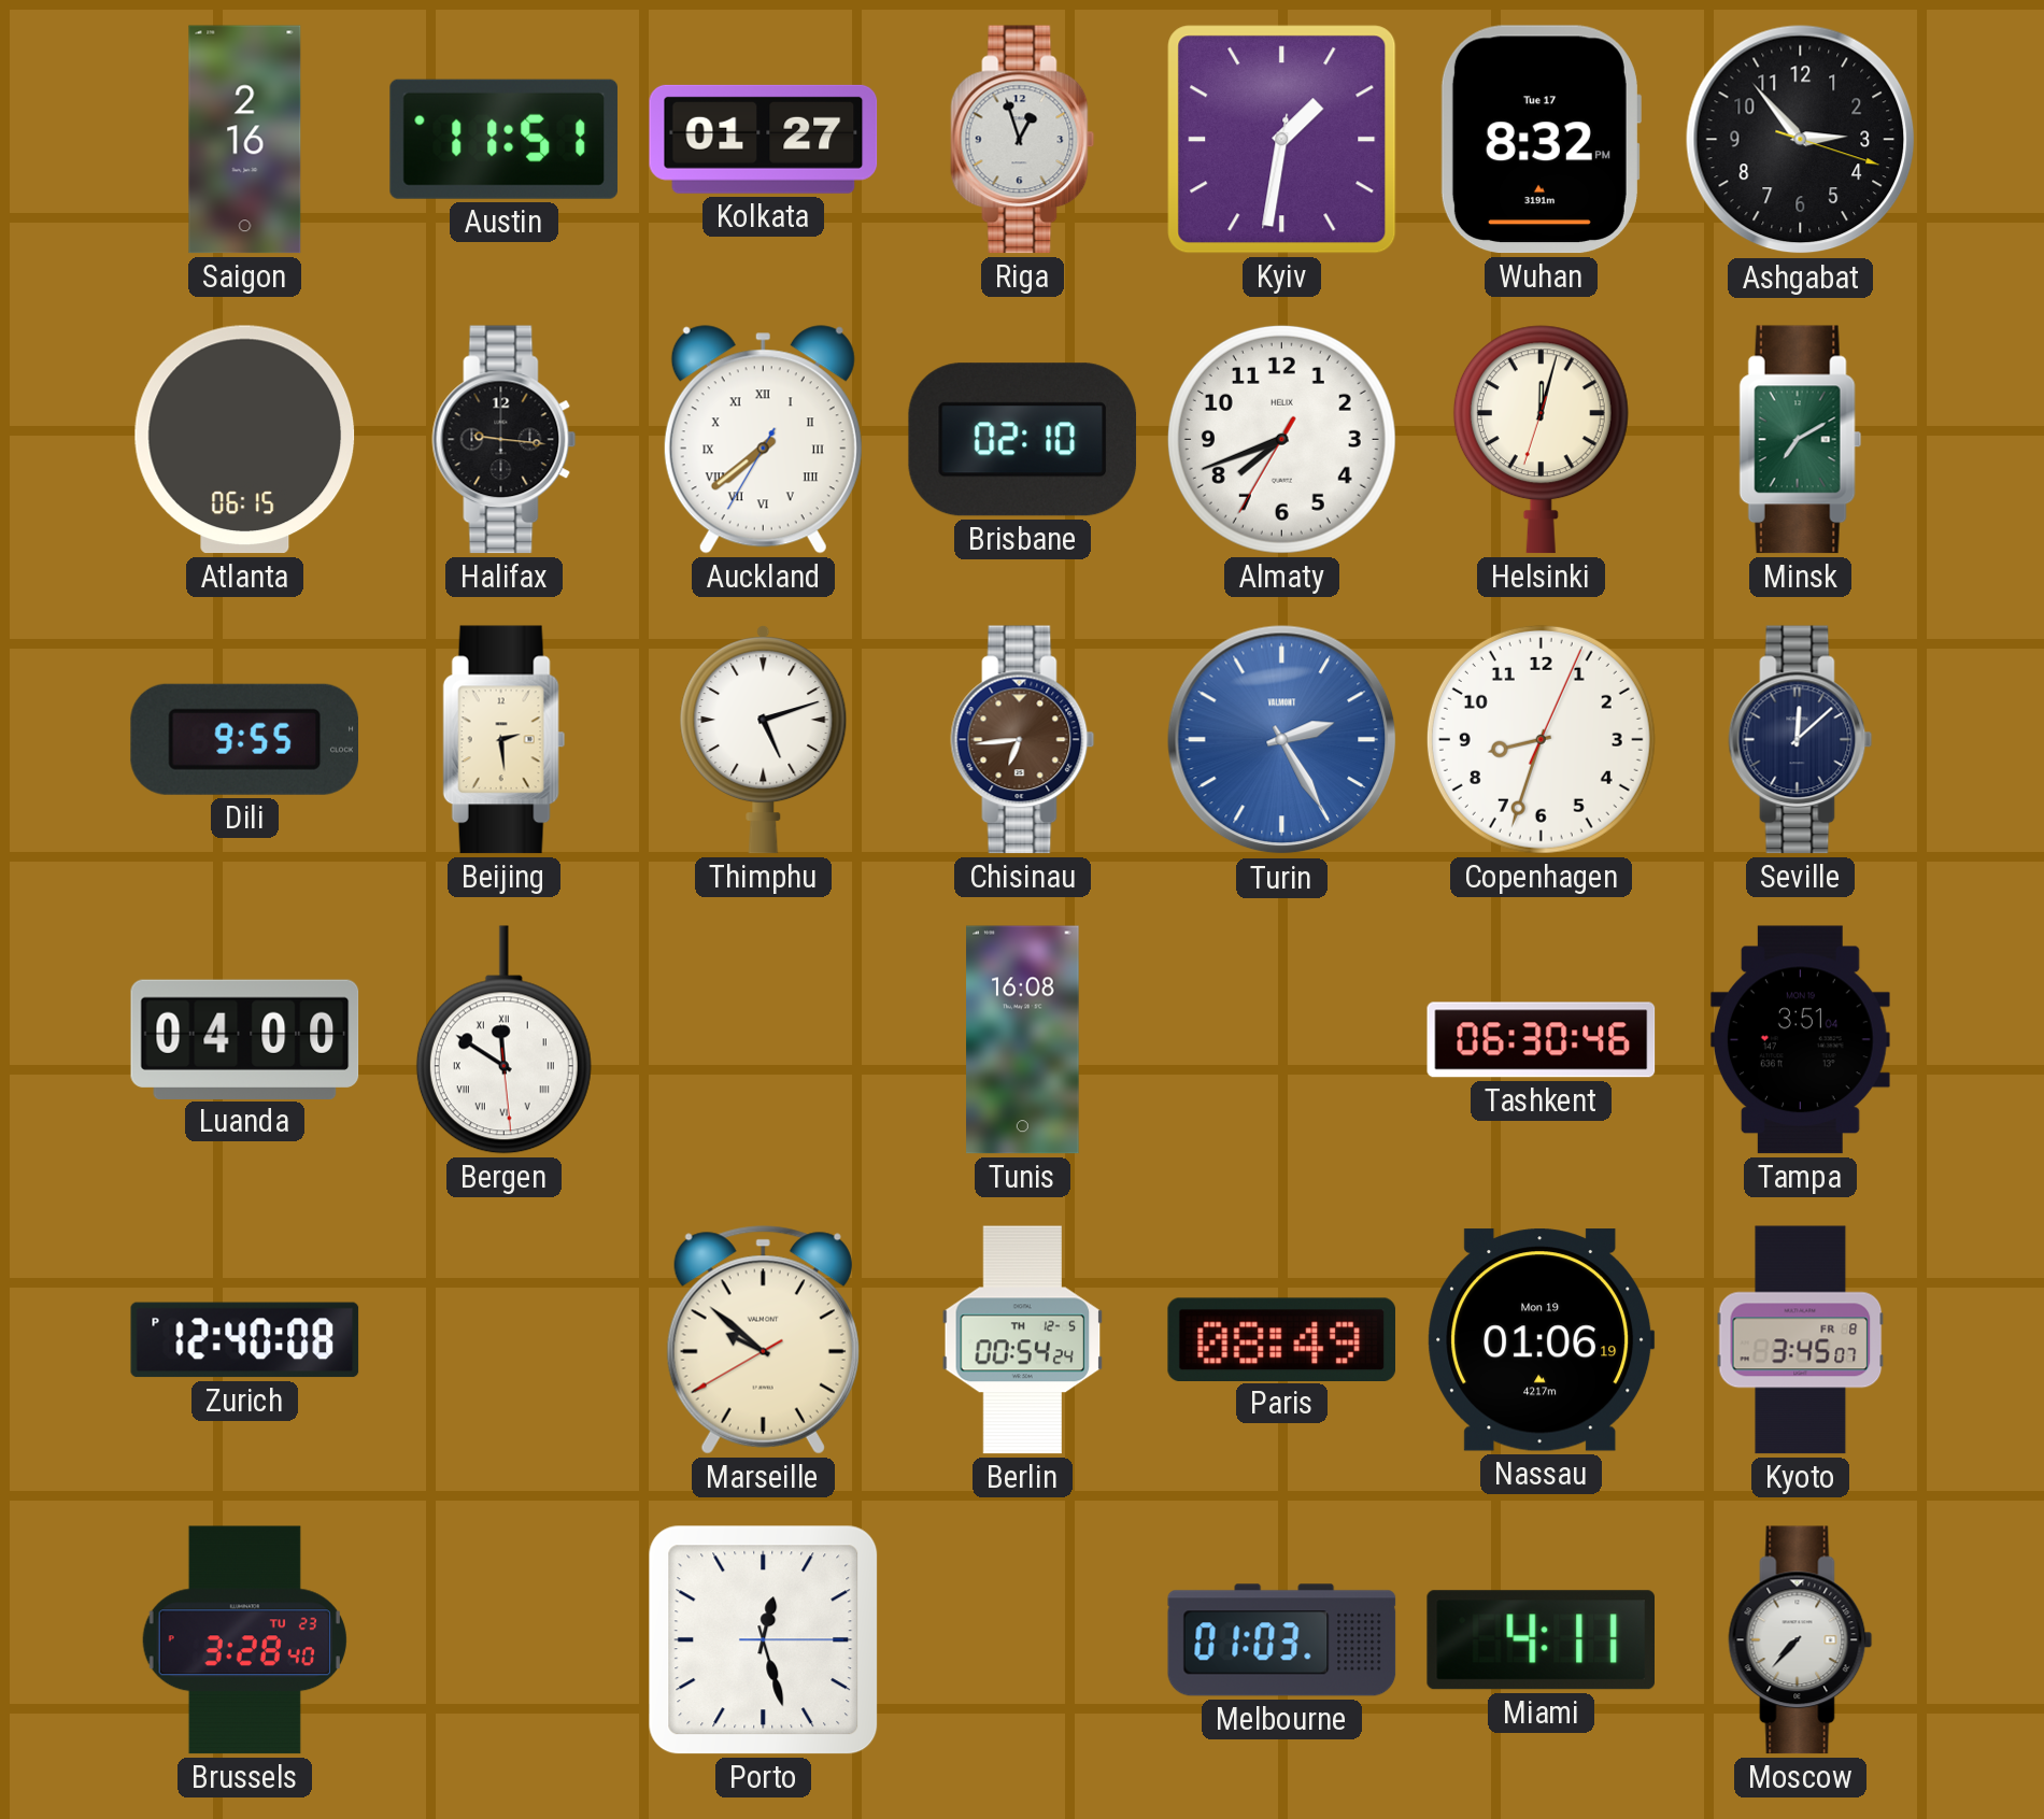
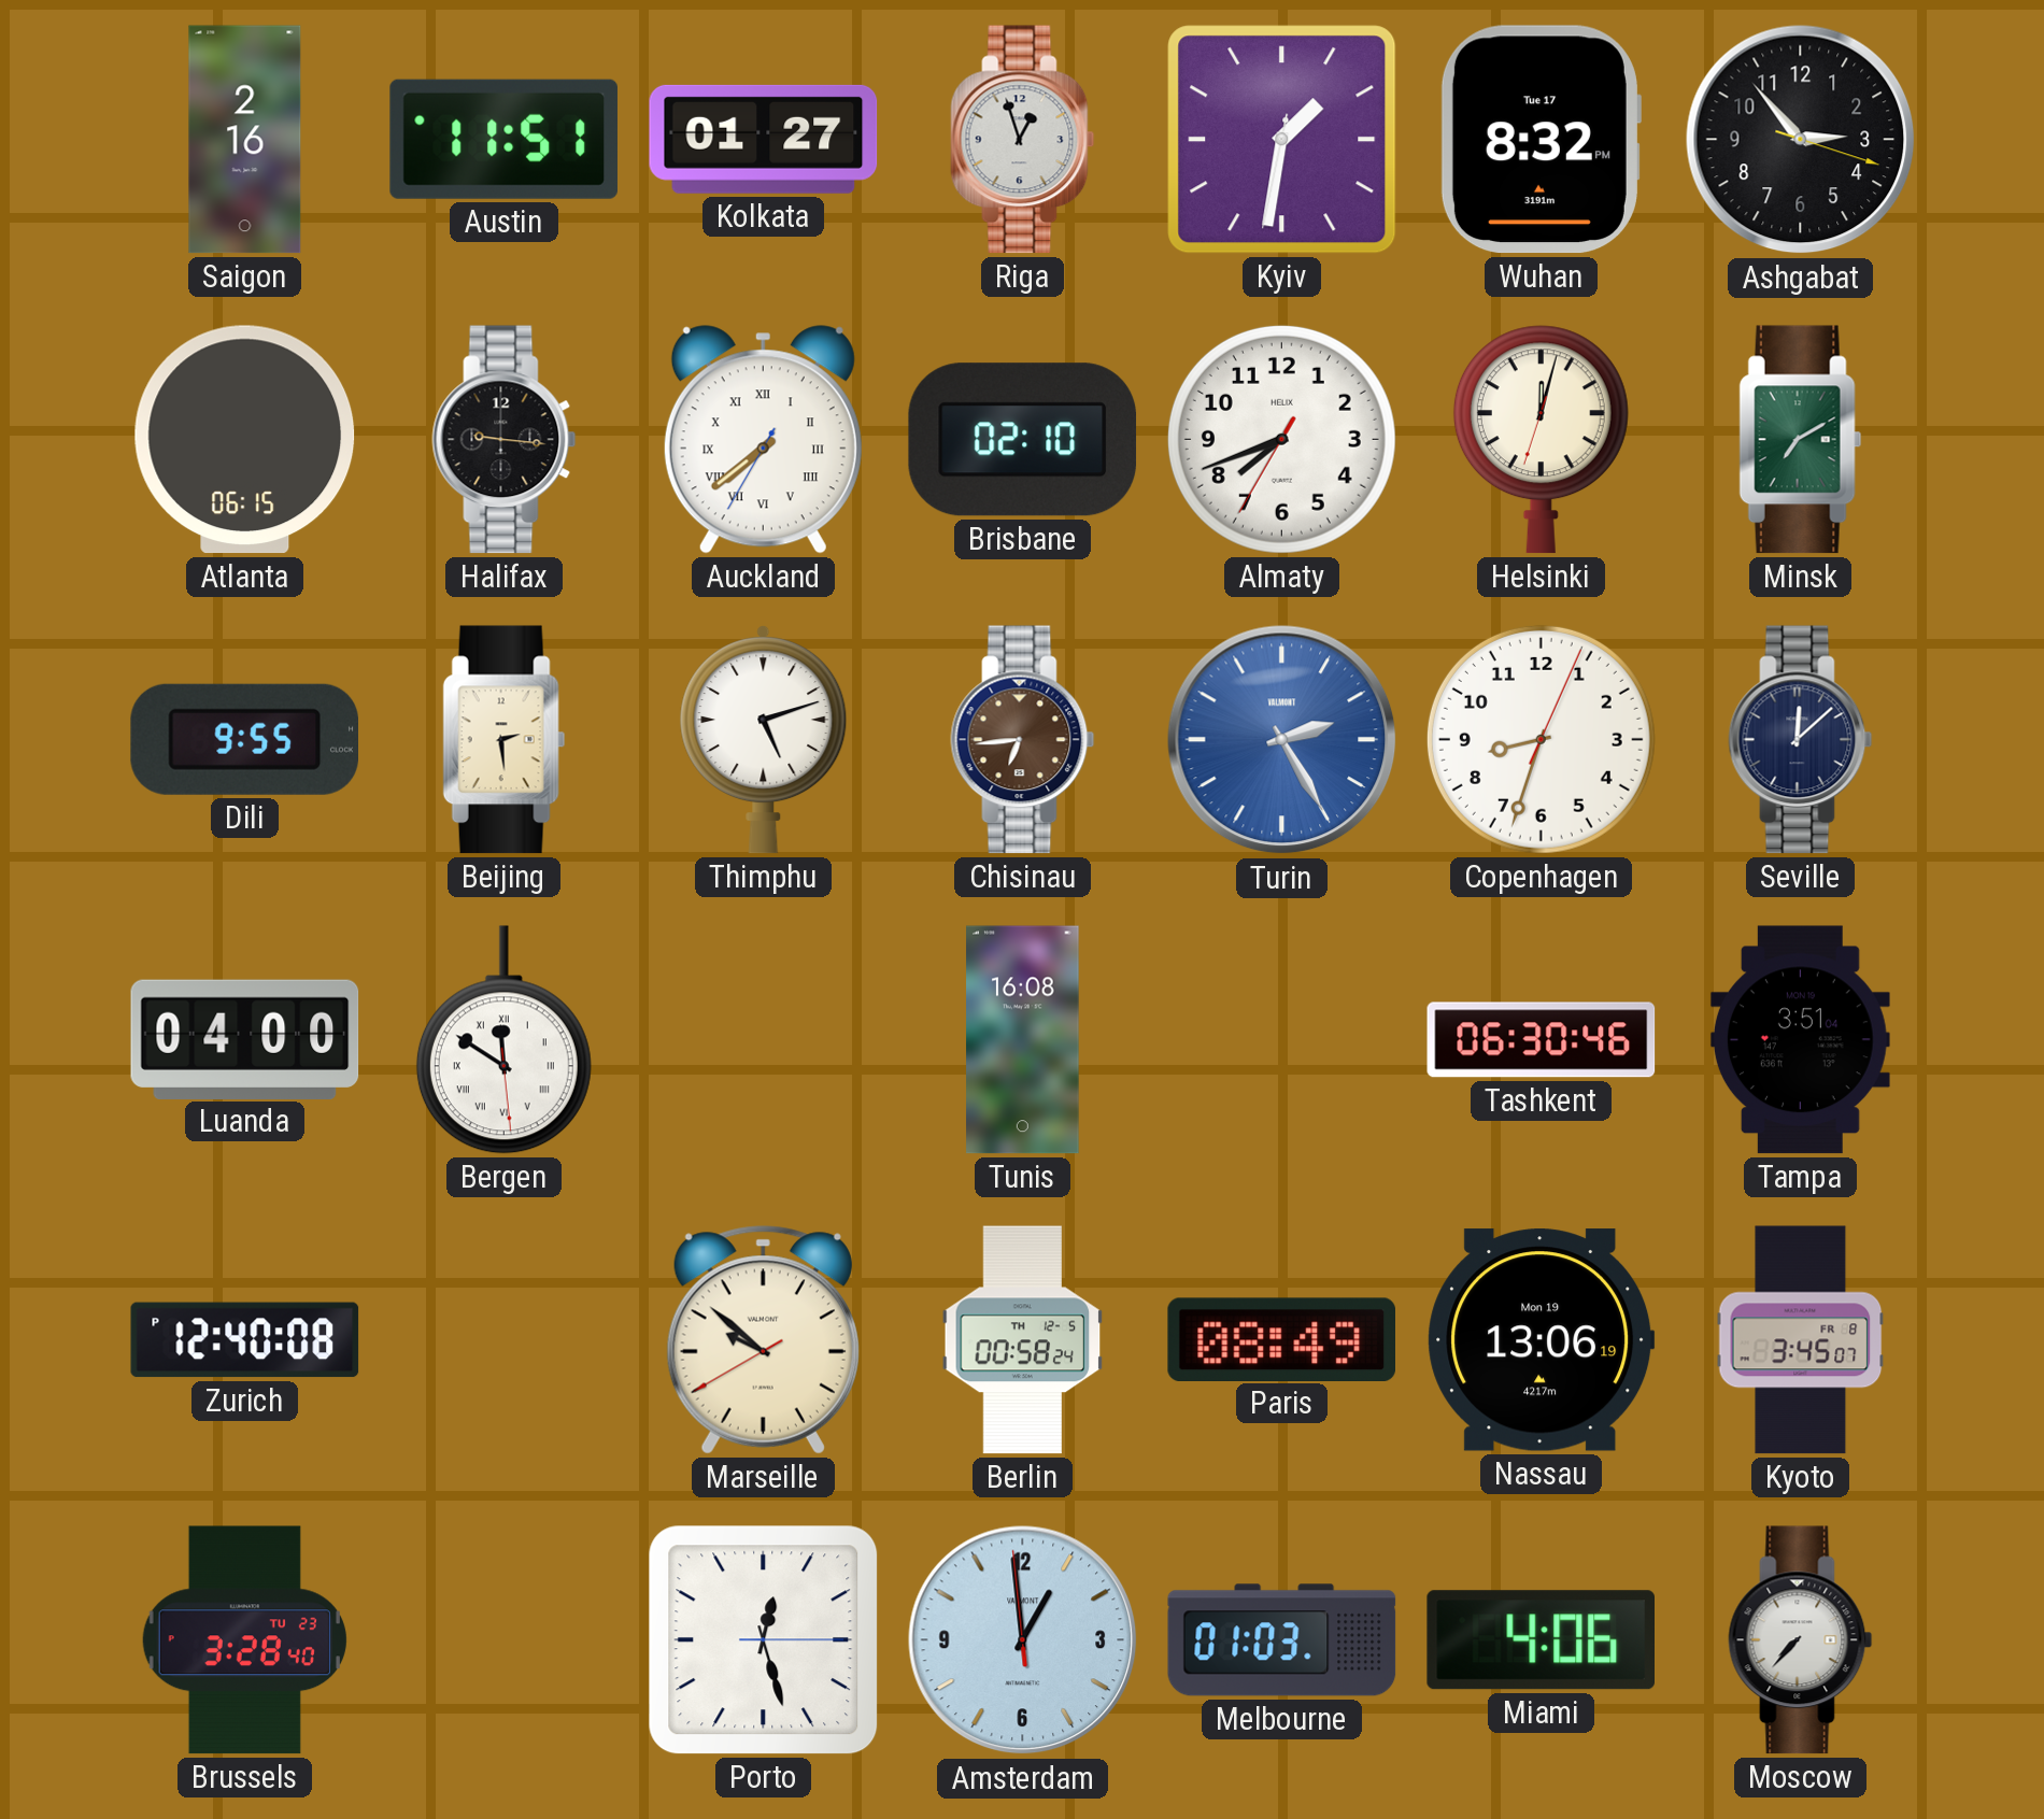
Berlin: 00:54 -> 00:58
Nassau: 01:06 -> 13:06
Amsterdam: none -> 12:58
Miami: 4:11 -> 4:06
